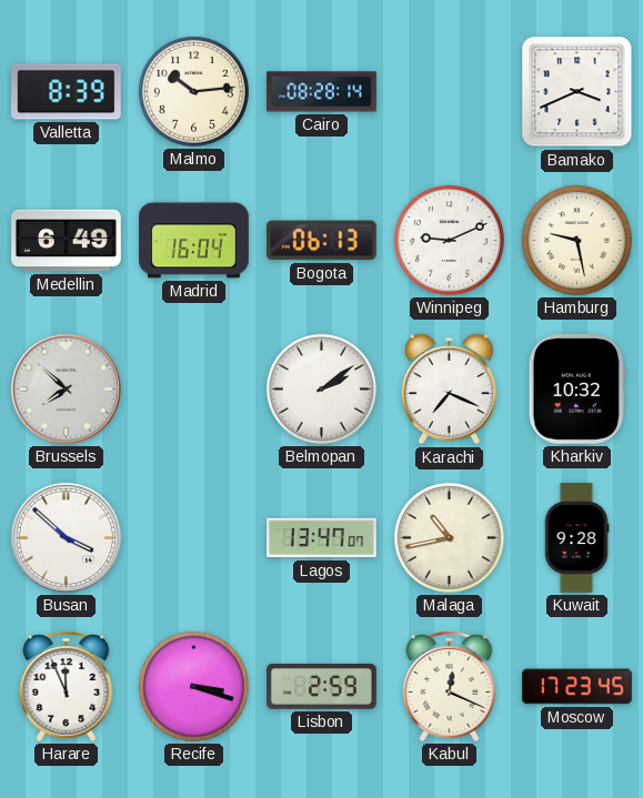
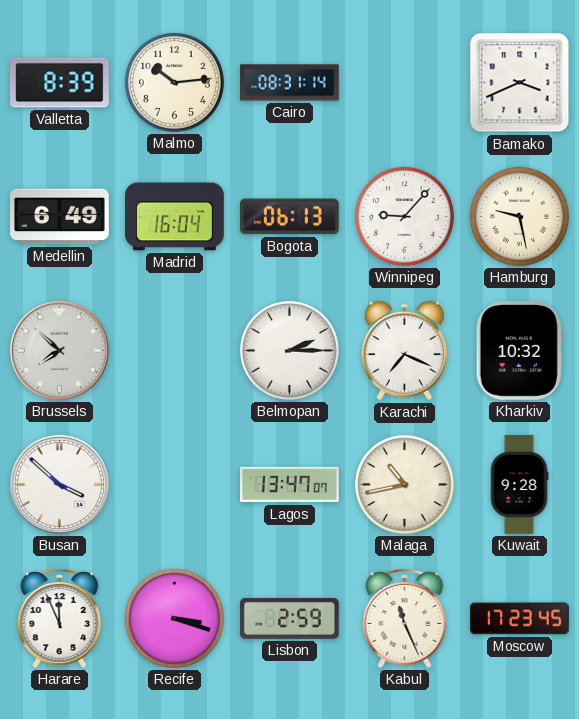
Cairo: 08:28 -> 08:31
Winnipeg: 9:11 -> 9:07
Belmopan: 2:09 -> 2:15
Kabul: 12:19 -> 11:26
